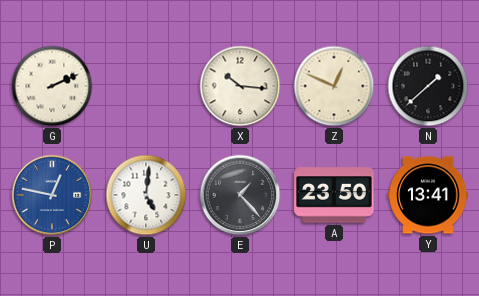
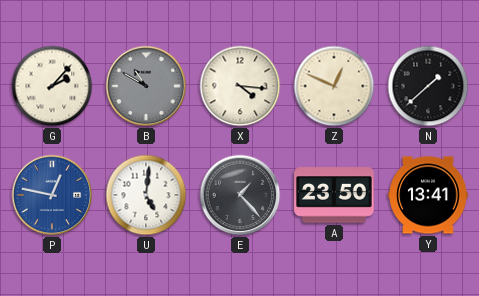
G: 2:11 -> 2:07
B: none -> 10:50
X: 10:16 -> 4:16
